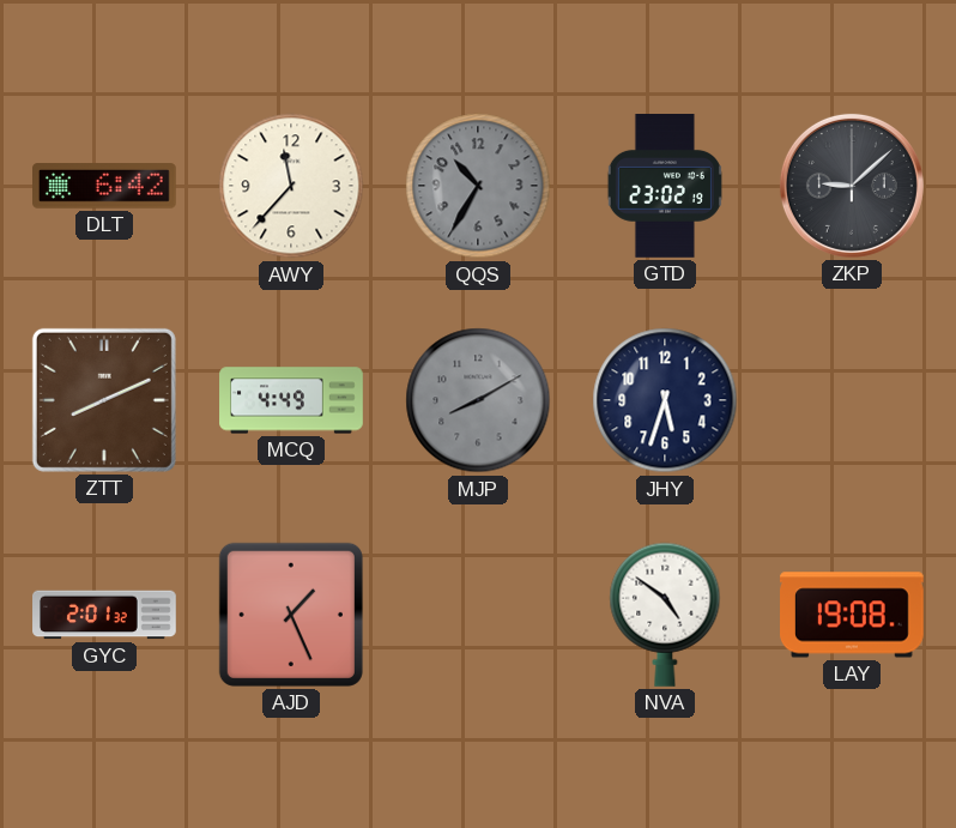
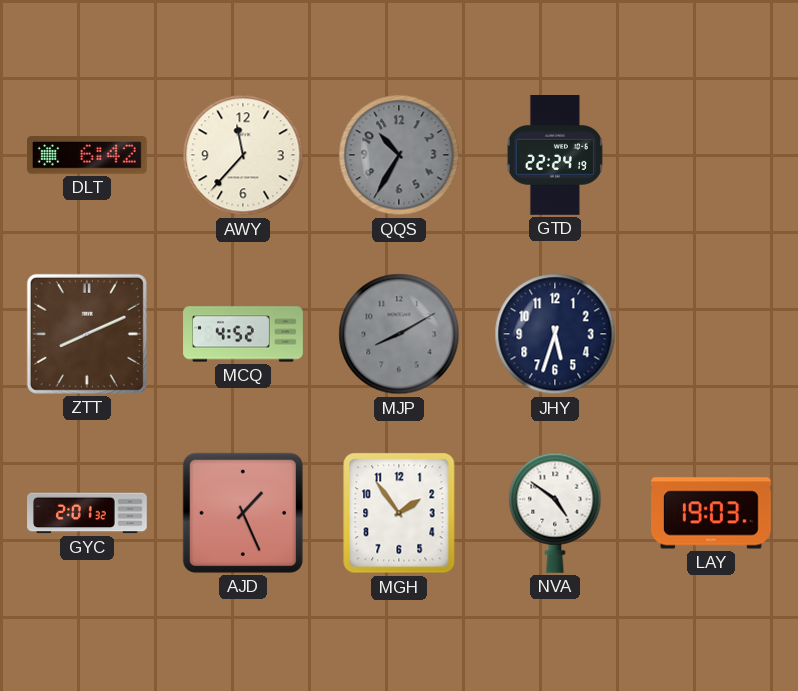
GTD: 23:02 -> 22:24
ZKP: 9:08 -> none
MCQ: 4:49 -> 4:52
MGH: none -> 1:54
LAY: 19:08 -> 19:03
